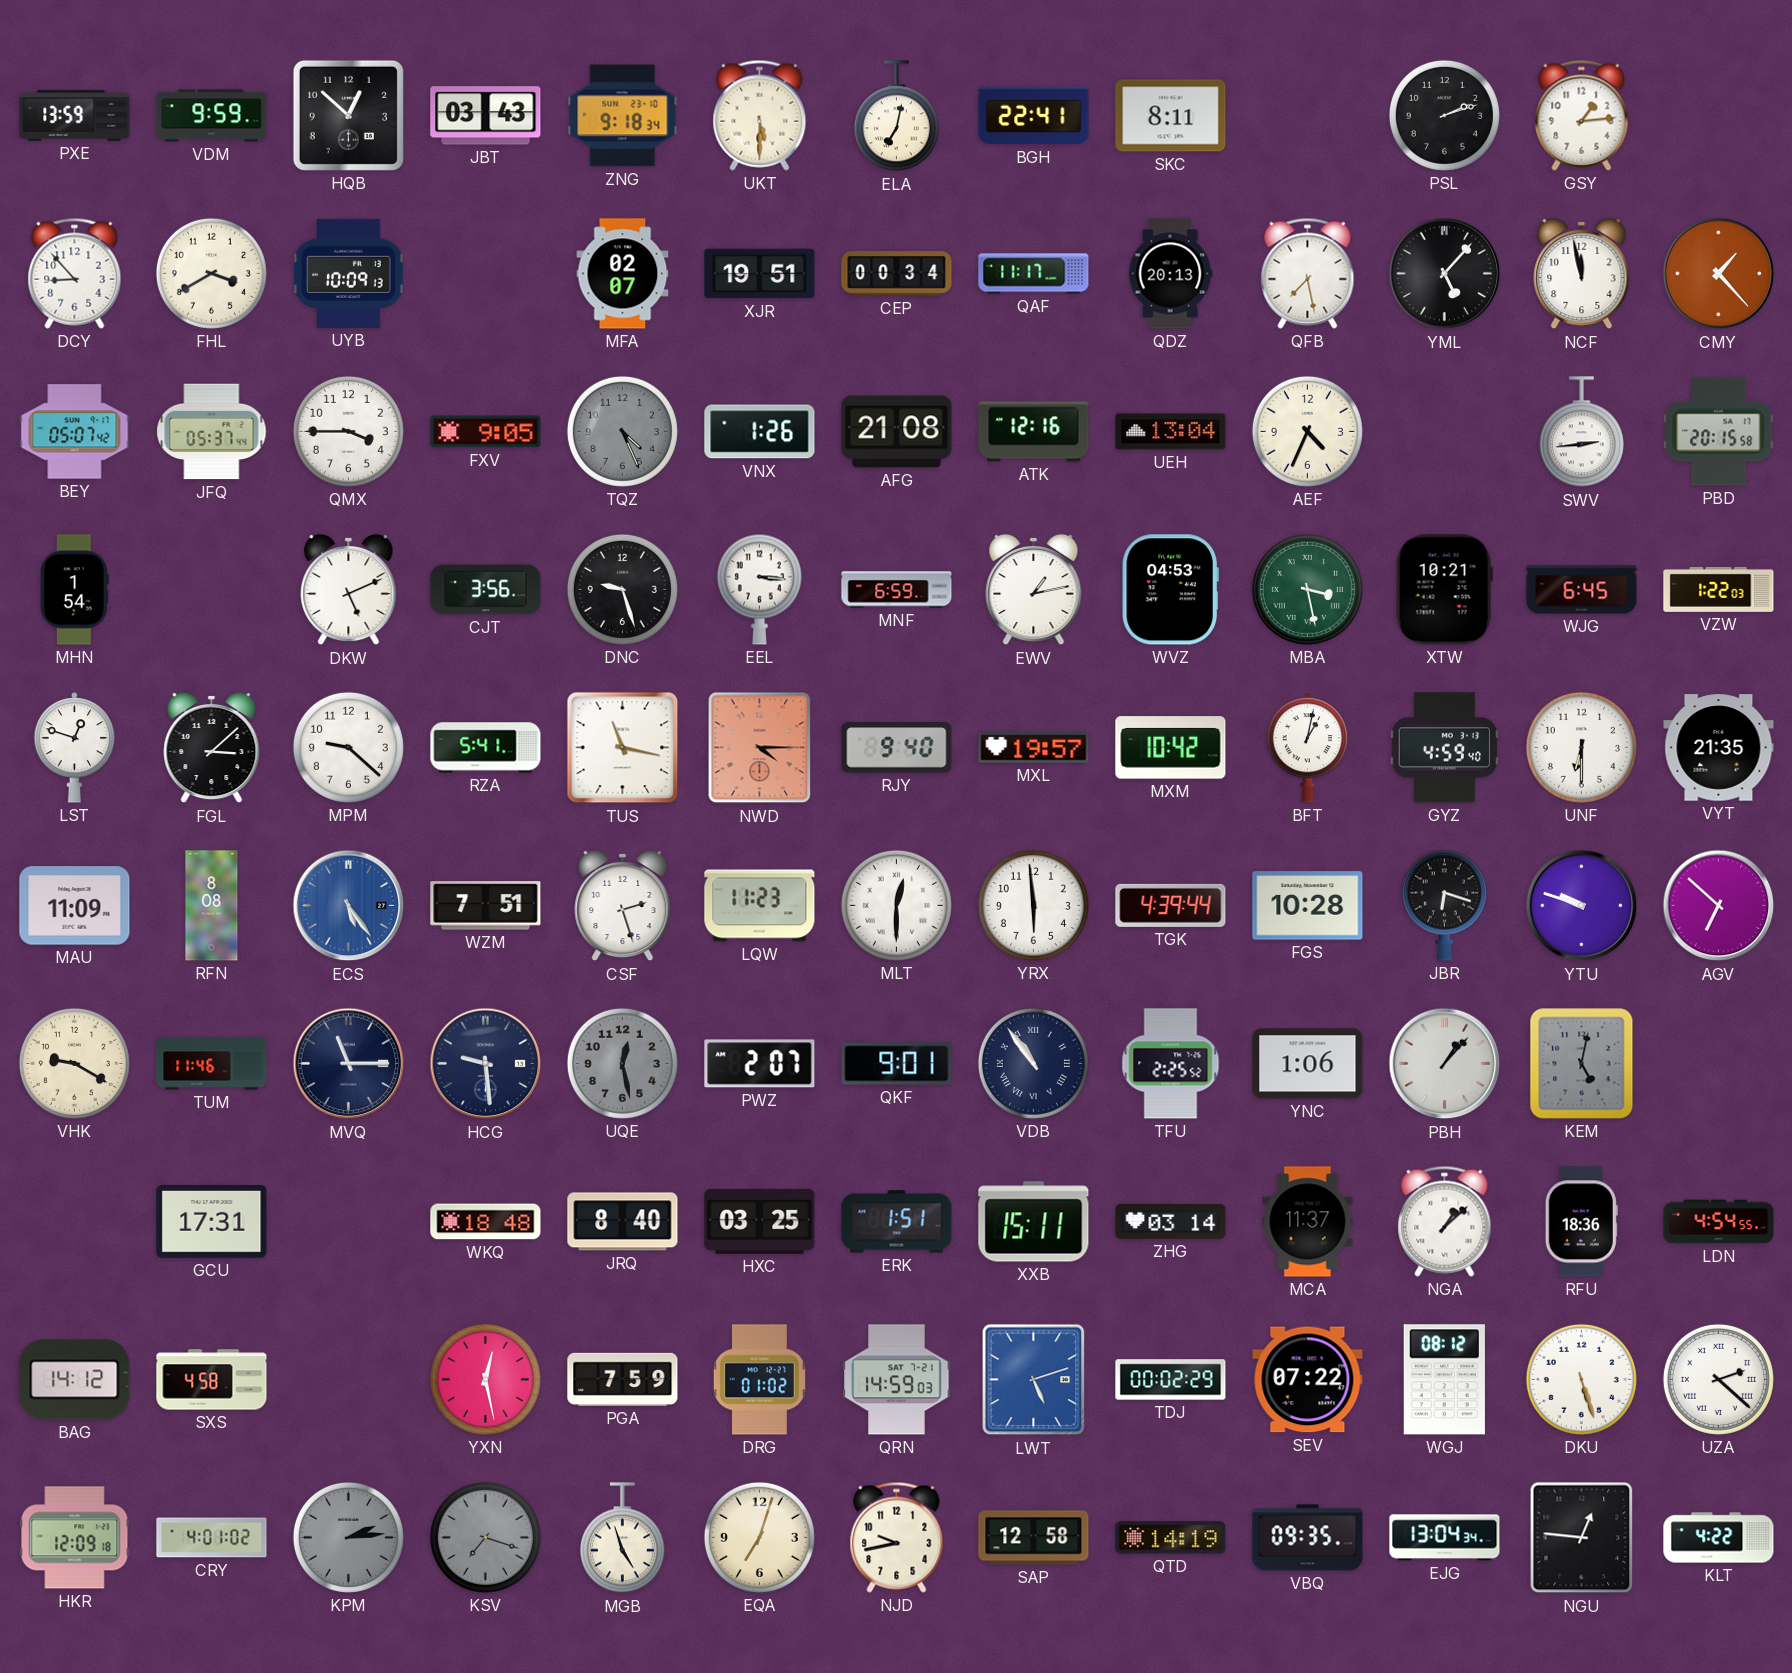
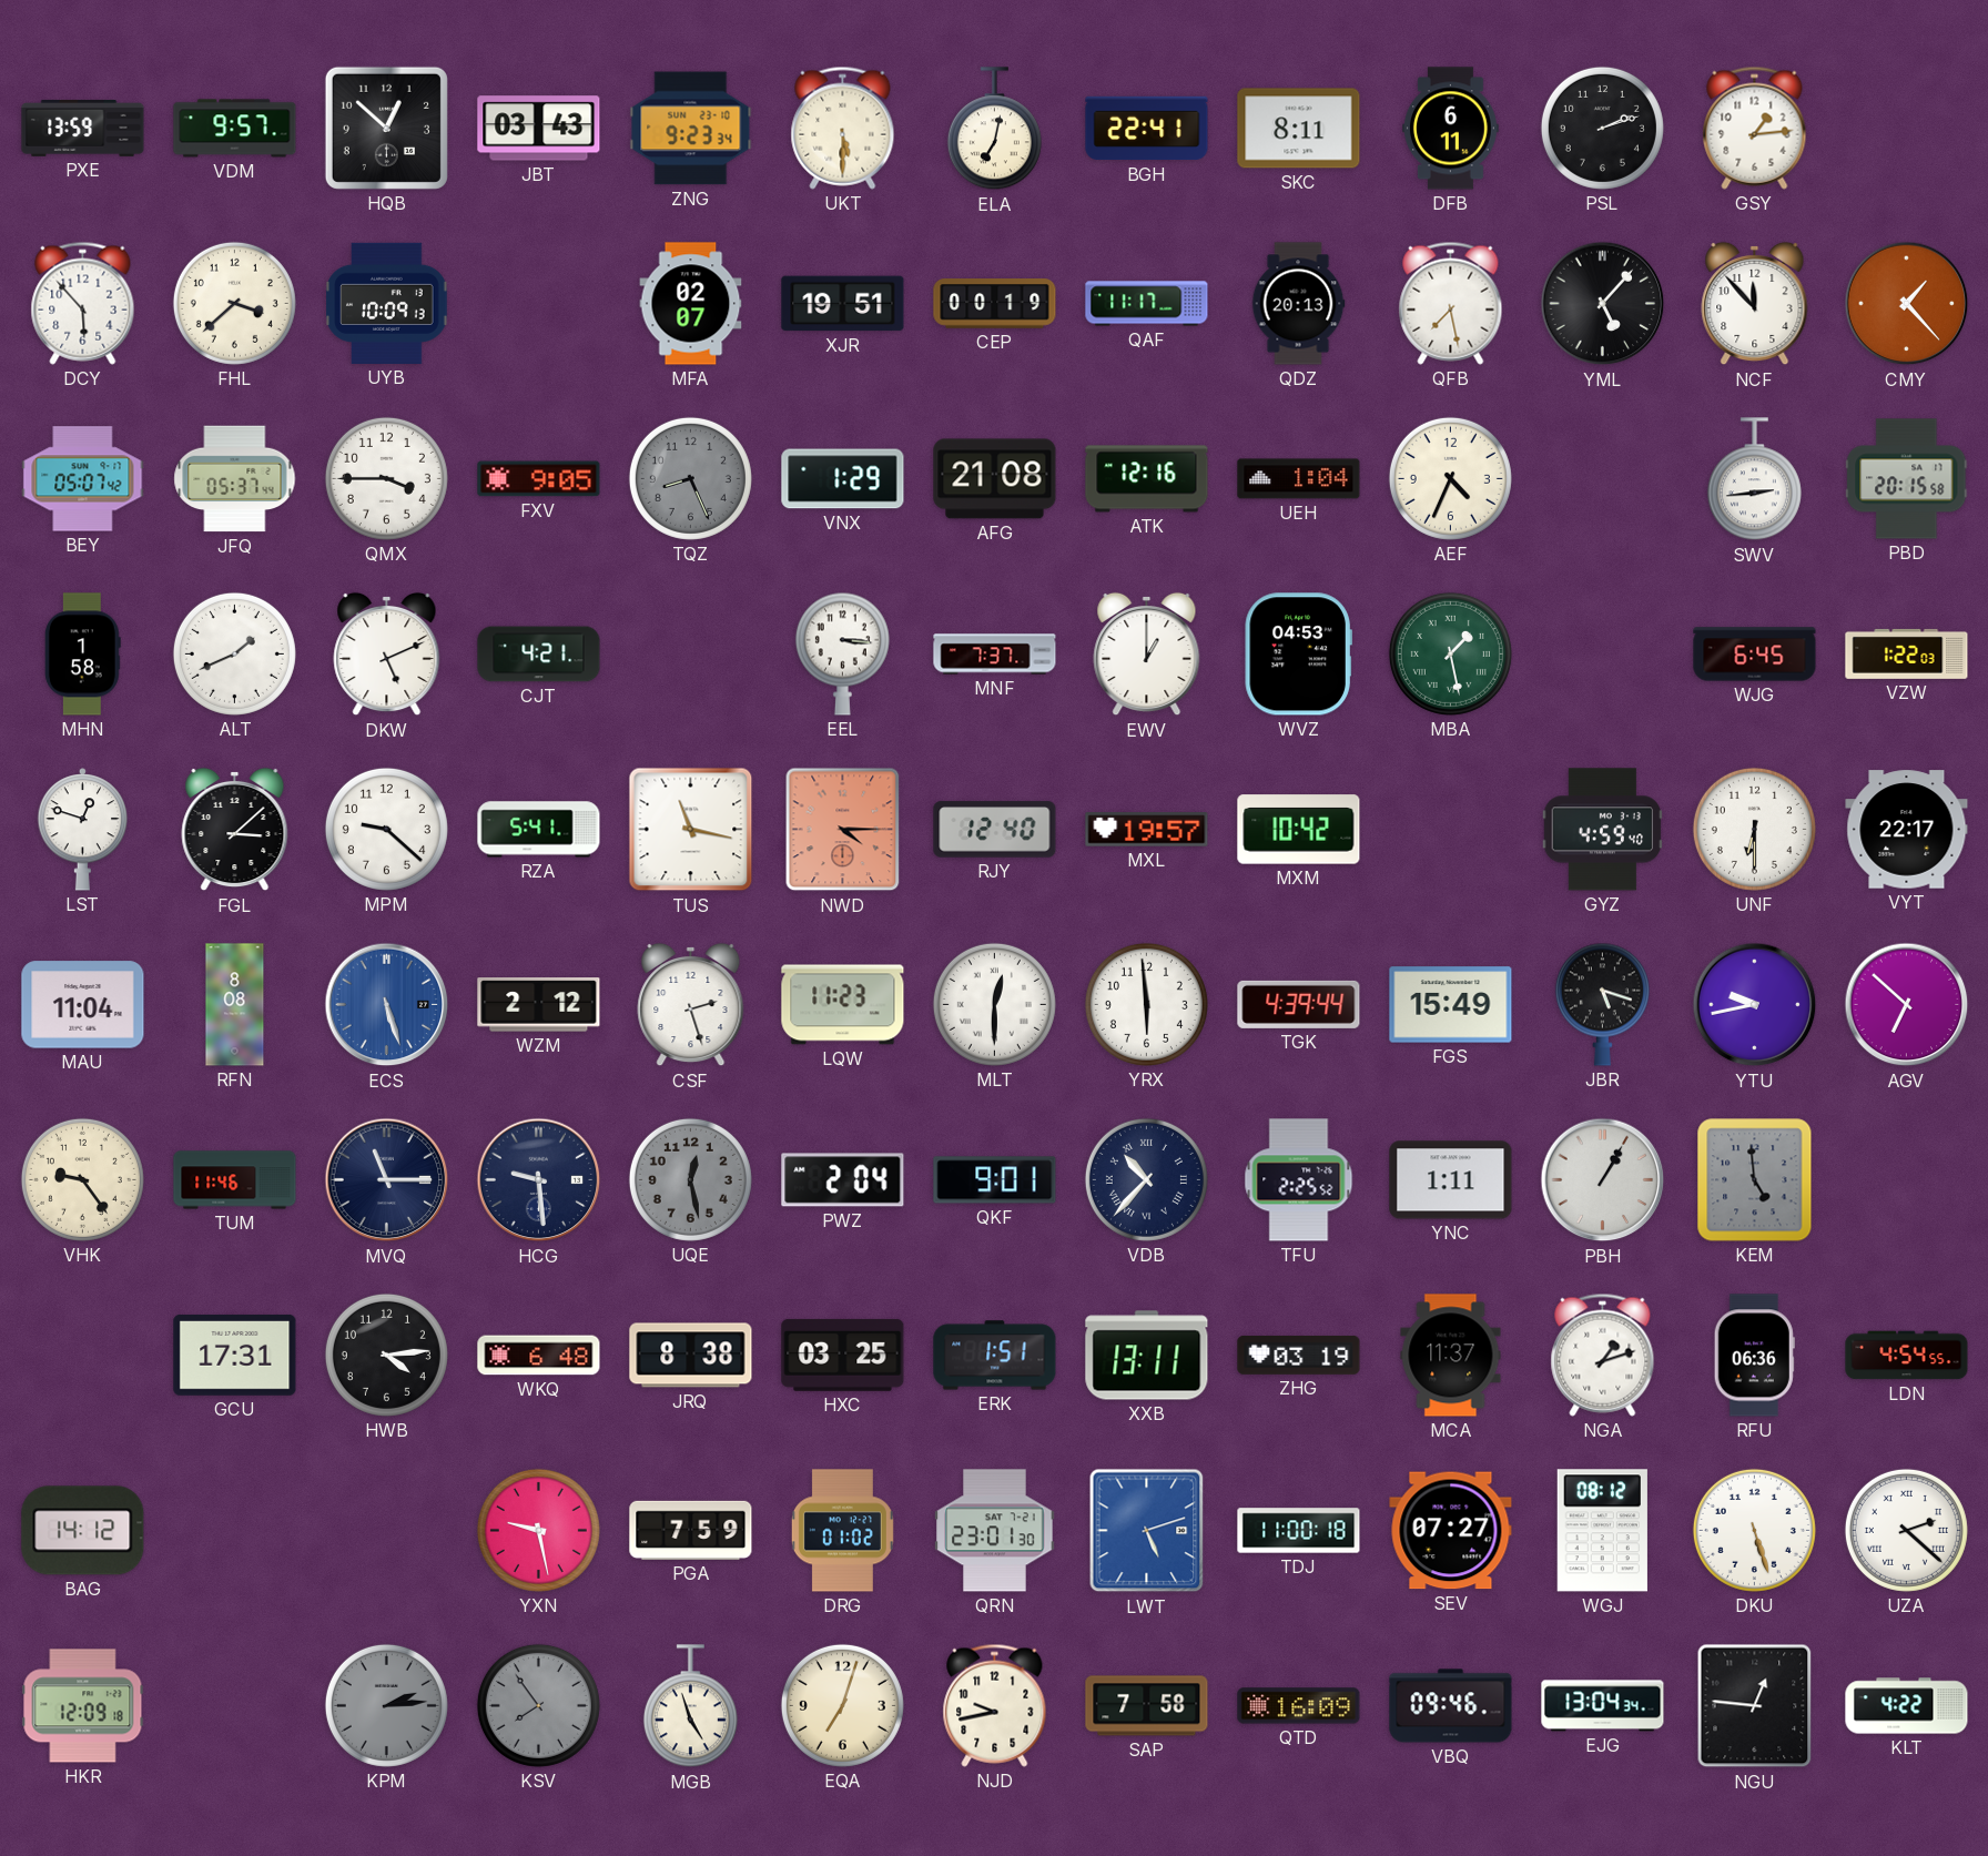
VDM: 9:59 -> 9:57
ZNG: 9:18 -> 9:23
DFB: none -> 6:11
DCY: 8:53 -> 5:53
FHL: 3:40 -> 3:38
CEP: 00:34 -> 00:19
NCF: 11:58 -> 11:53
TQZ: 4:26 -> 8:26
VNX: 1:26 -> 1:29
UEH: 13:04 -> 1:04
MHN: 1:54 -> 1:58
ALT: none -> 1:41
CJT: 3:56 -> 4:21
DNC: 9:27 -> none
MNF: 6:59 -> 7:37
EWV: 1:13 -> 1:00
MBA: 3:28 -> 1:28
XTW: 10:21 -> none
RJY: 9:40 -> 12:40
BFT: 1:02 -> none
VYT: 21:35 -> 22:17
MAU: 11:09 -> 11:04
ECS: 5:24 -> 5:27
WZM: 7:51 -> 2:12
FGS: 10:28 -> 15:49
JBR: 6:18 -> 5:18
YTU: 9:48 -> 9:43
VHK: 9:20 -> 9:24
PWZ: 2:07 -> 2:04
VDB: 10:54 -> 10:37
YNC: 1:06 -> 1:11
PBH: 1:07 -> 1:05
KEM: 5:02 -> 4:59
HWB: none -> 4:14
WKQ: 18:48 -> 6:48
JRQ: 8:40 -> 8:38
XXB: 15:11 -> 13:11
ZHG: 03:14 -> 03:19
NGA: 1:08 -> 1:12
RFU: 18:36 -> 06:36
SXS: 4:58 -> none
YXN: 12:28 -> 9:28
QRN: 14:59 -> 23:01
TDJ: 00:02 -> 11:00
SEV: 07:22 -> 07:27
CRY: 4:01 -> none
KSV: 7:18 -> 7:54
SAP: 12:58 -> 7:58
QTD: 14:19 -> 16:09
VBQ: 09:35 -> 09:46
